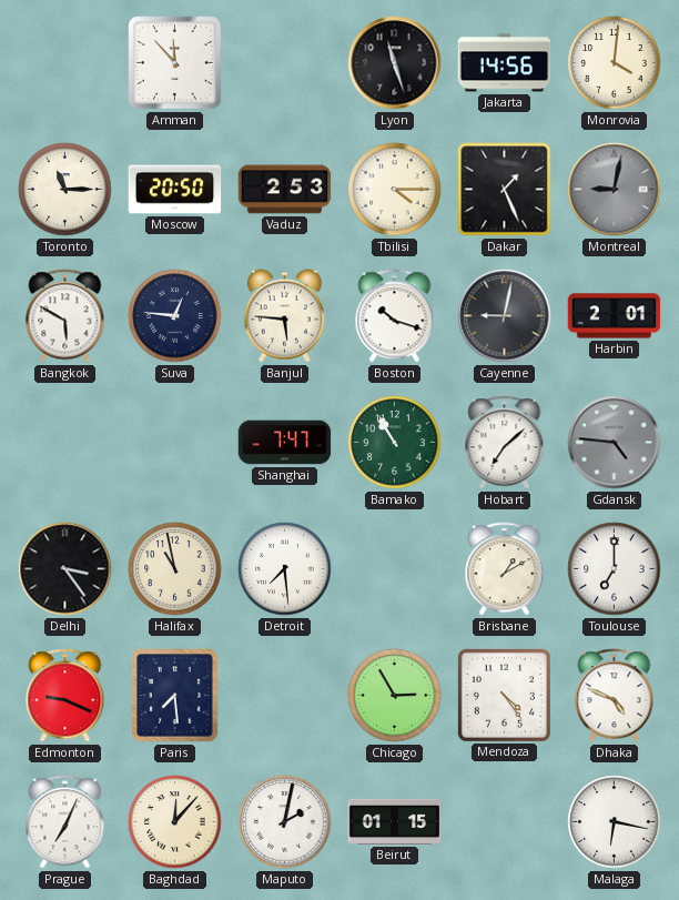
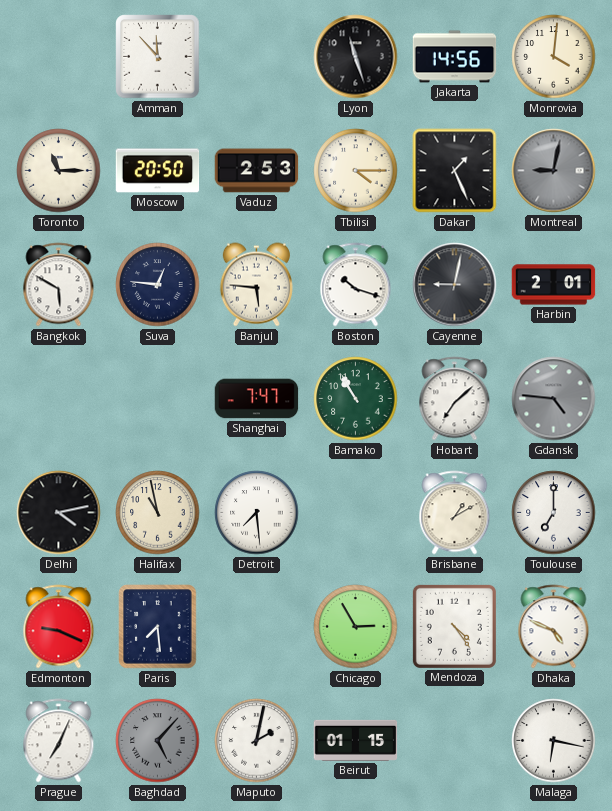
Delhi: 3:24 -> 4:13
Baghdad: 12:07 -> 5:07
Baghdad dial: cream -> grey
